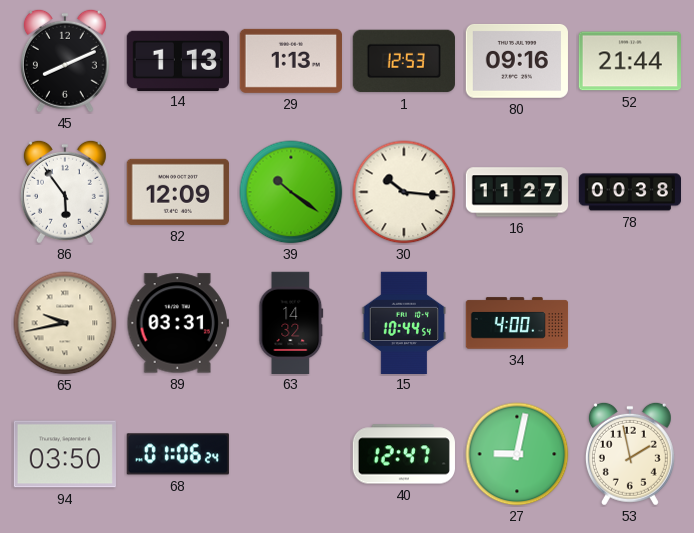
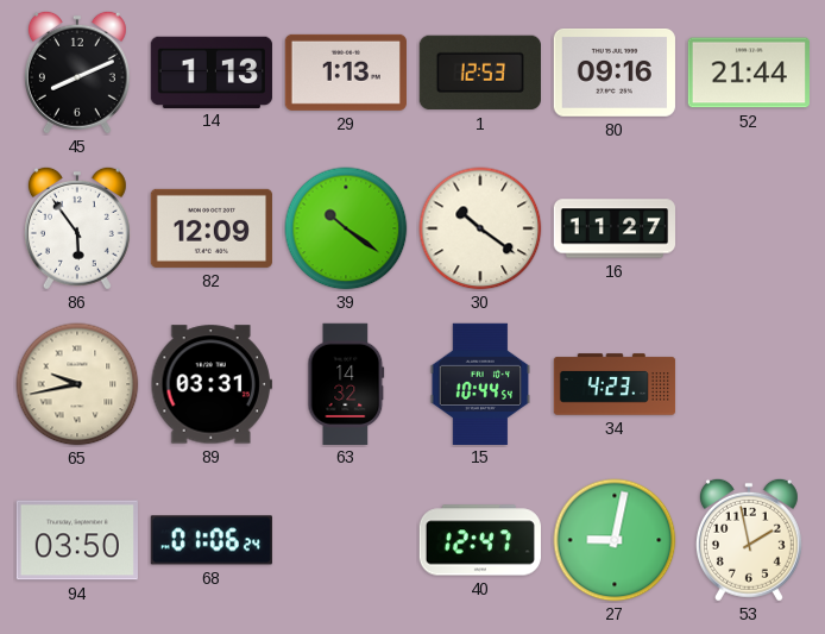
30: 10:16 -> 10:21
78: 00:38 -> none
34: 4:00 -> 4:23
